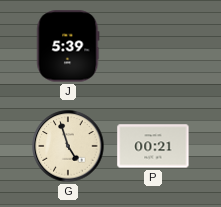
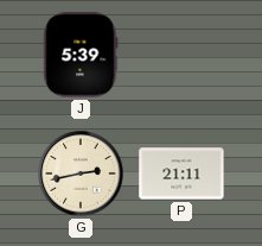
G: 4:57 -> 2:43
P: 00:21 -> 21:11
